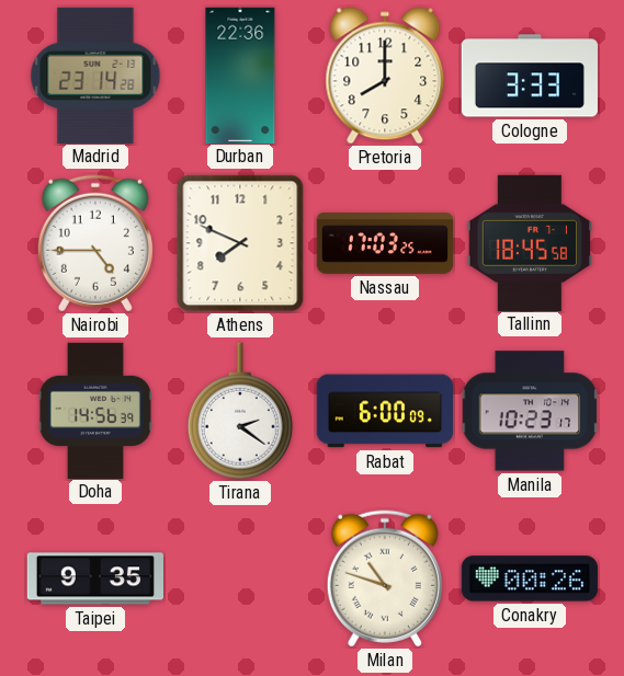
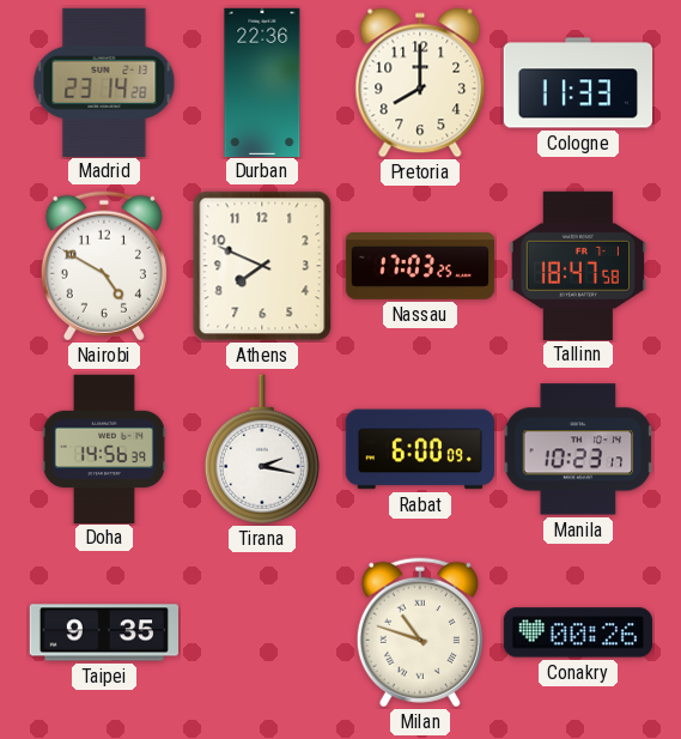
Cologne: 3:33 -> 11:33
Nairobi: 4:45 -> 4:50
Tallinn: 18:45 -> 18:47
Tirana: 2:21 -> 2:17
